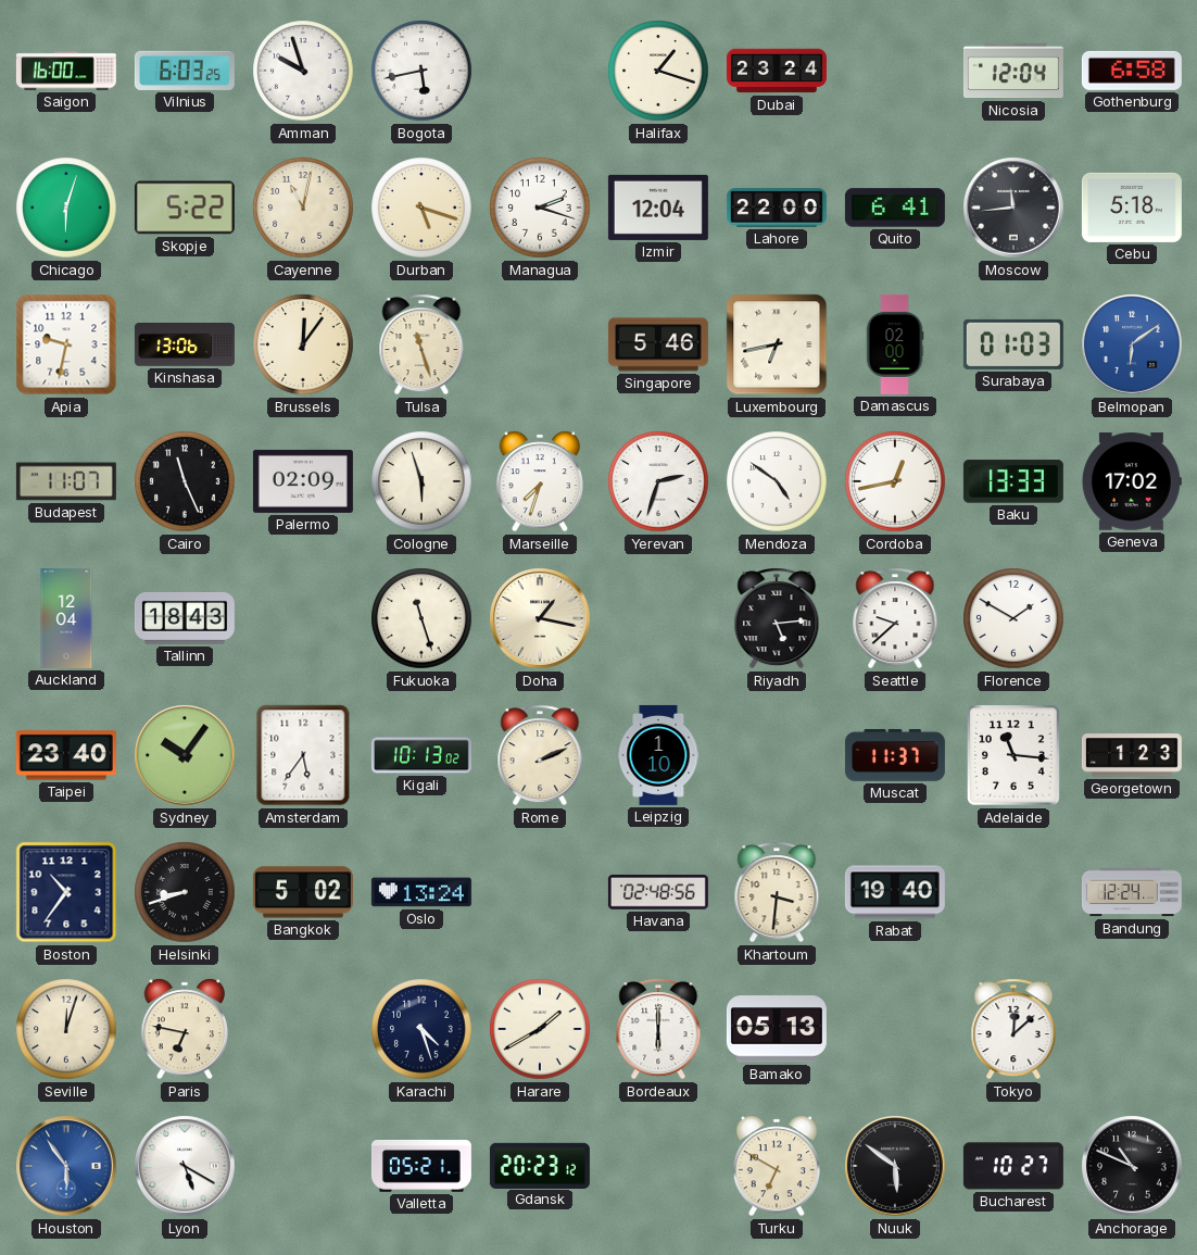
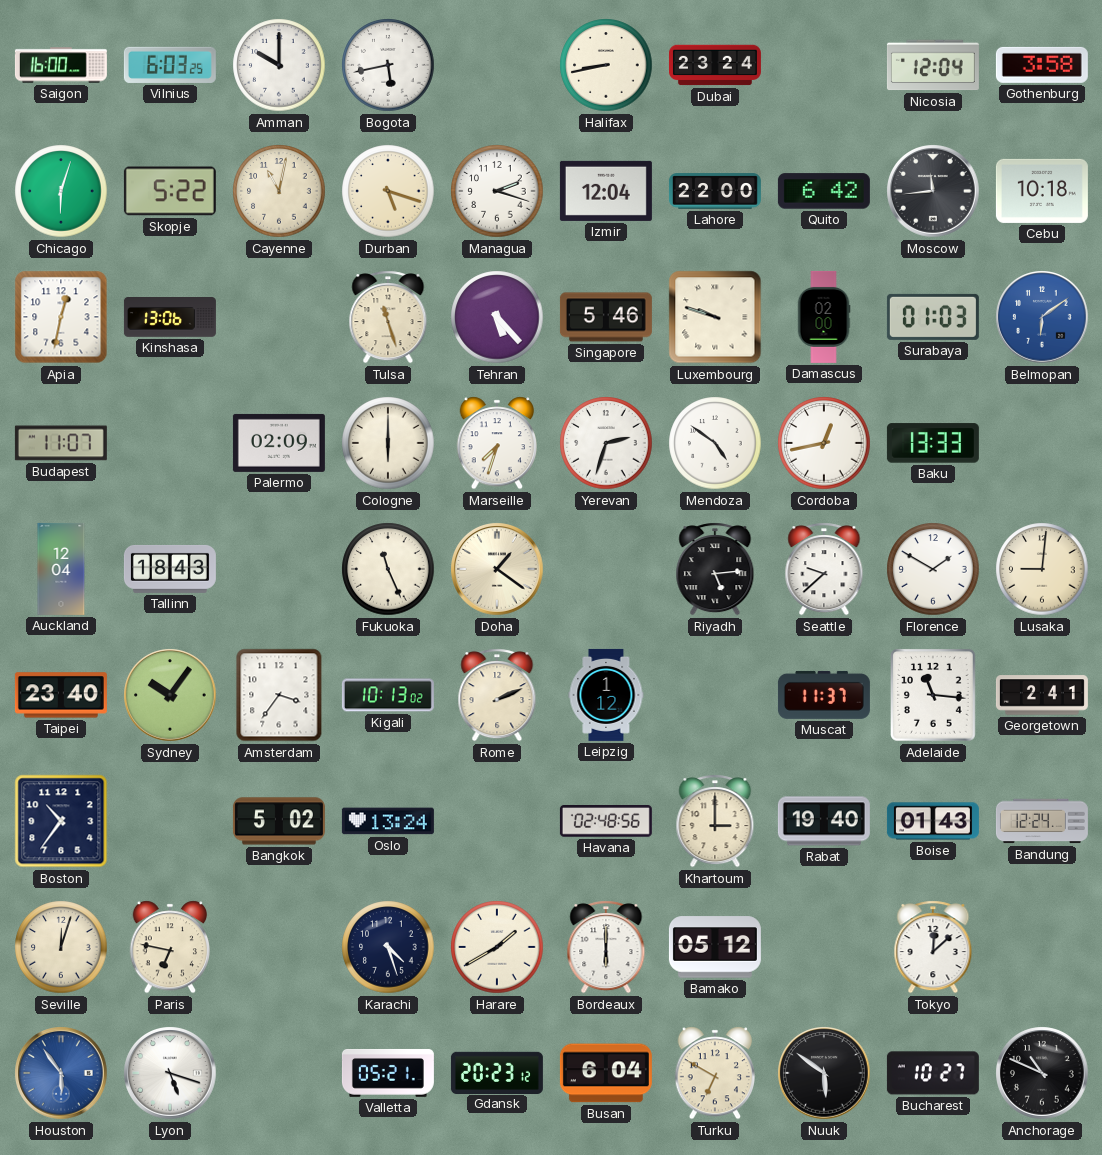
Amman: 9:57 -> 10:00
Halifax: 1:18 -> 8:43
Gothenburg: 6:58 -> 3:58
Quito: 6:41 -> 6:42
Cebu: 5:18 -> 10:18
Apia: 9:32 -> 12:32
Brussels: 12:06 -> none
Tehran: none -> 5:23
Luxembourg: 6:43 -> 9:48
Cairo: 11:26 -> none
Cologne: 5:57 -> 6:00
Geneva: 17:02 -> none
Fukuoka: 11:27 -> 11:26
Doha: 1:17 -> 1:21
Lusaka: none -> 9:01
Amsterdam: 5:36 -> 3:36
Leipzig: 1:10 -> 1:12
Georgetown: 1:23 -> 2:41
Helsinki: 8:42 -> none
Khartoum: 3:31 -> 3:00
Boise: none -> 01:43
Bamako: 05:13 -> 05:12
Lyon: 5:20 -> 5:18
Busan: none -> 6:04
